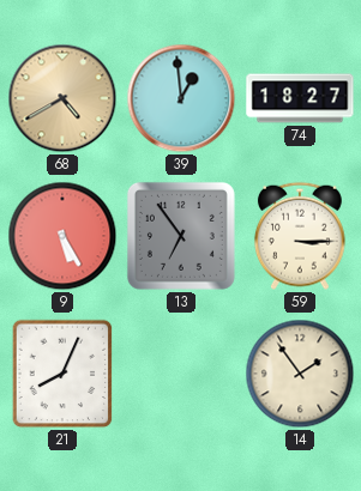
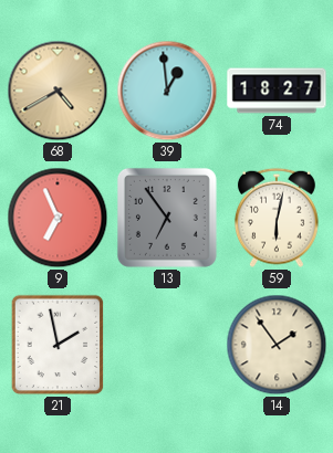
9: 5:25 -> 6:56
59: 3:15 -> 6:02
21: 8:04 -> 1:58
